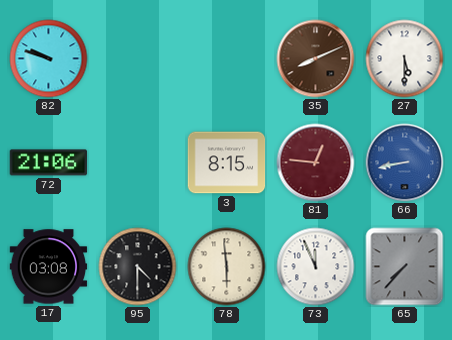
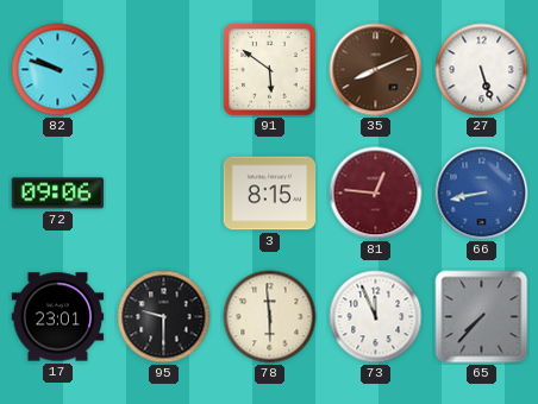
91: none -> 5:51
27: 5:30 -> 5:27
72: 21:06 -> 09:06
17: 03:08 -> 23:01
95: 4:30 -> 9:30
